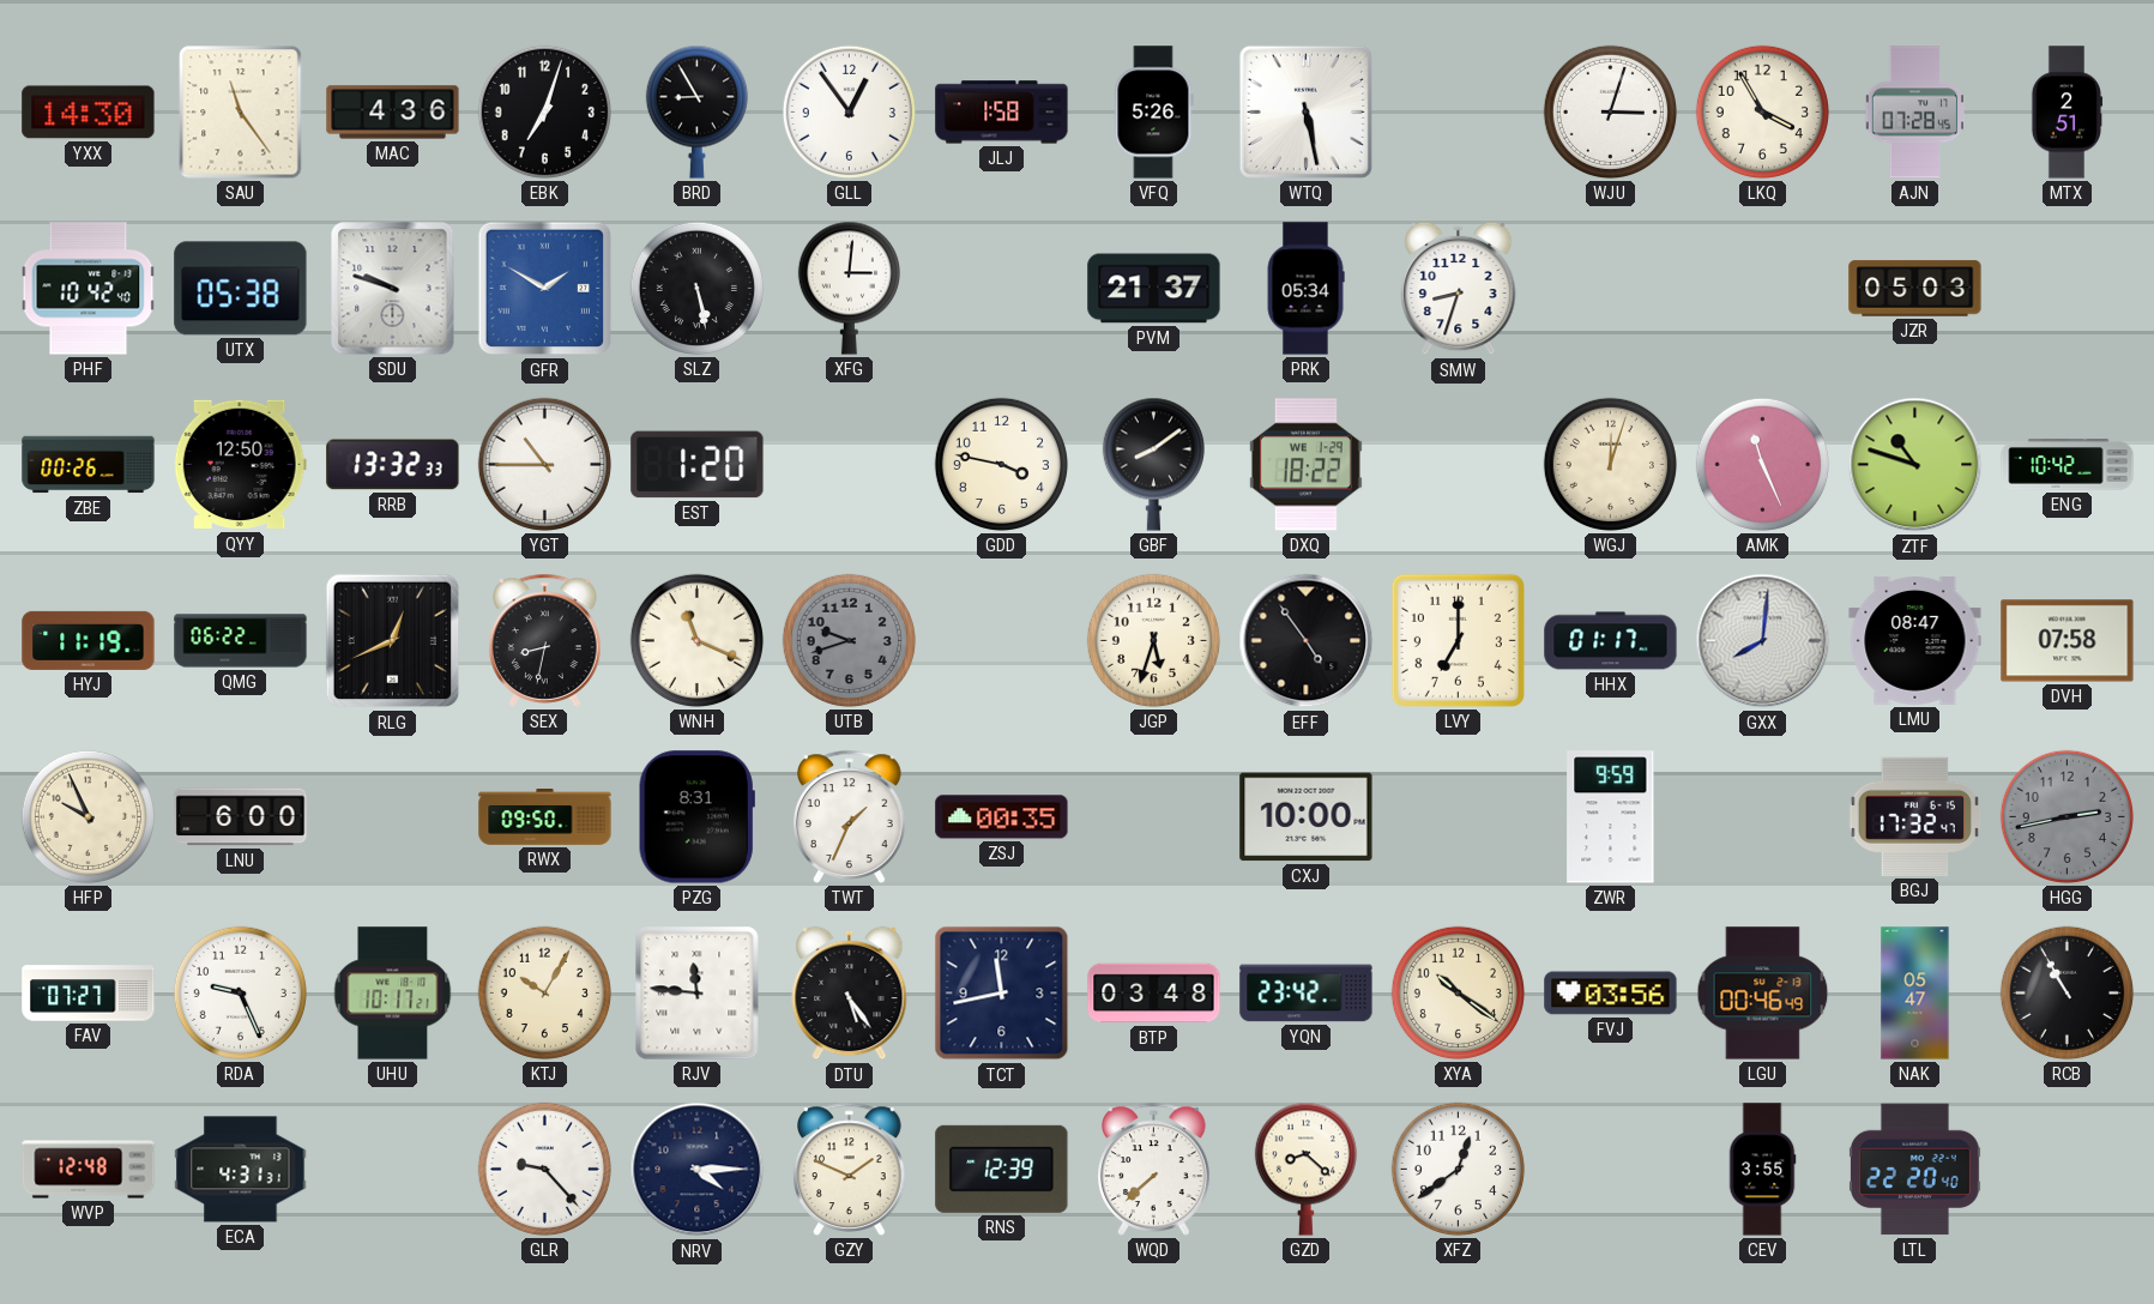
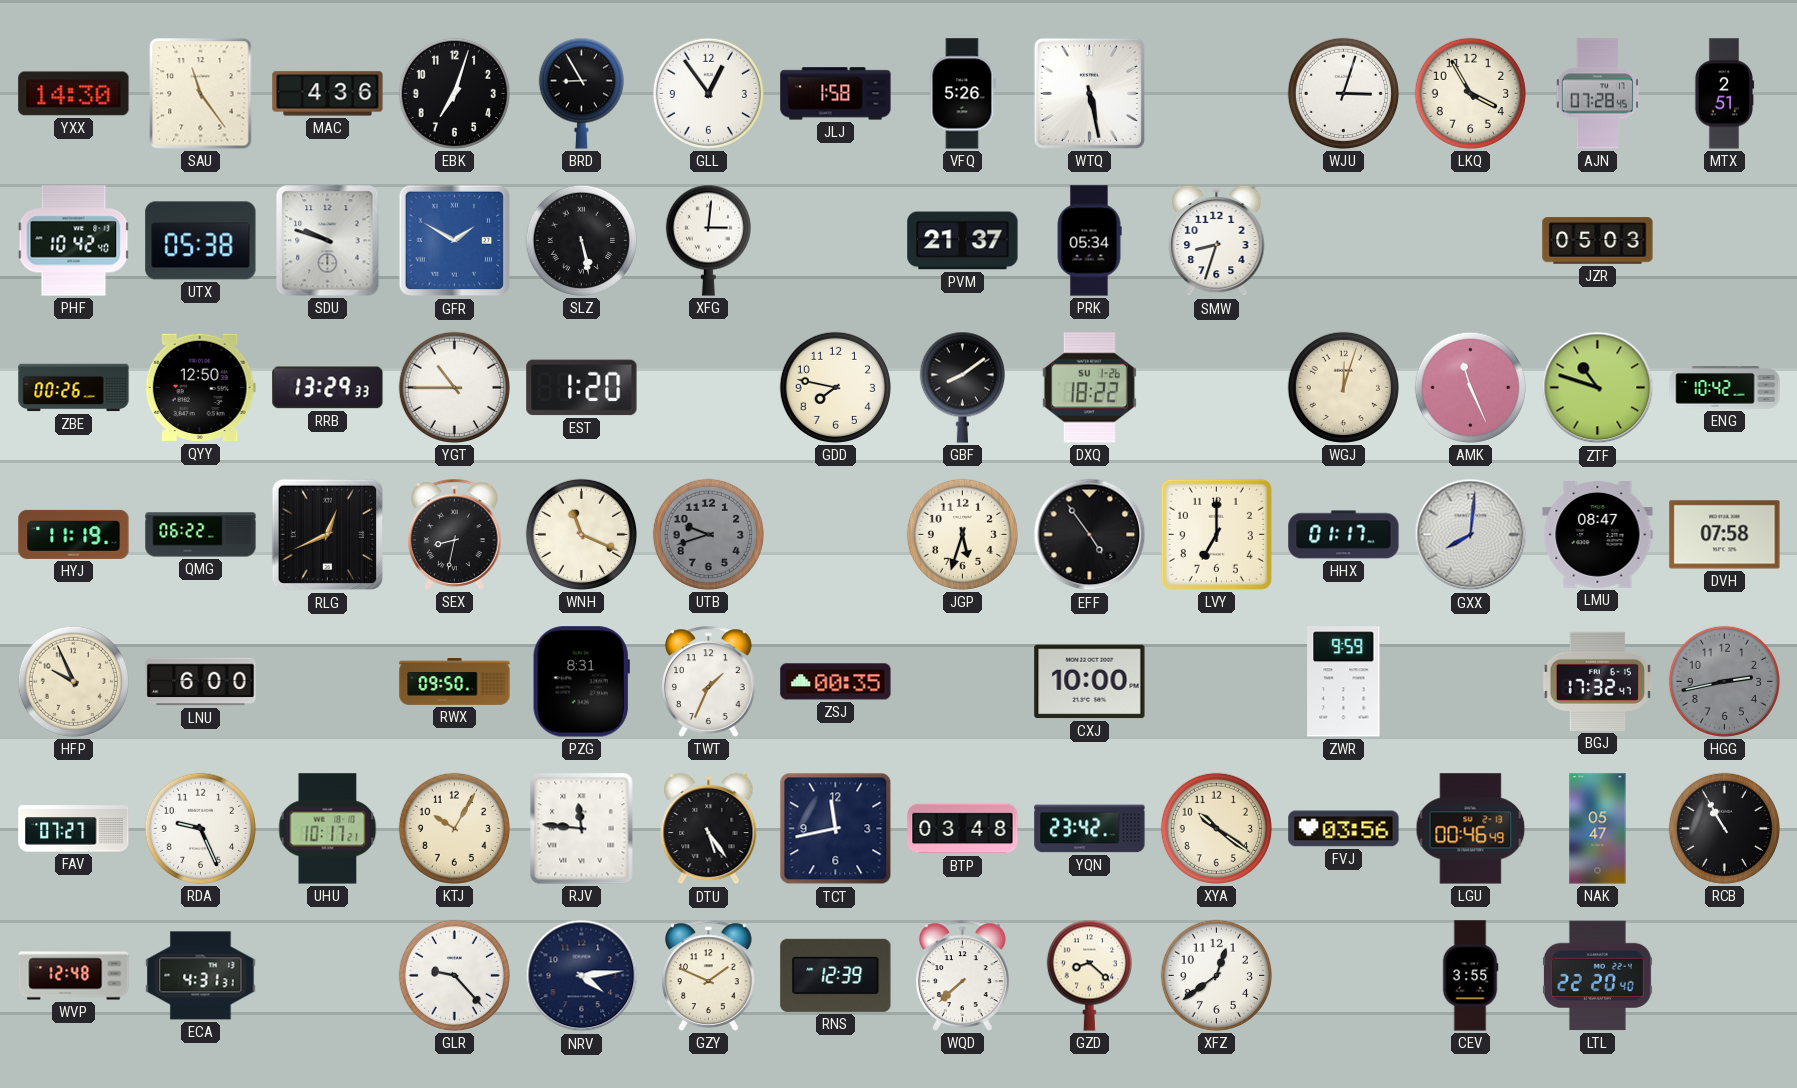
RRB: 13:32 -> 13:29
GDD: 3:47 -> 7:47
DXQ date: WE 1-29 -> SU 1-26
NRV: 4:15 -> 4:14
